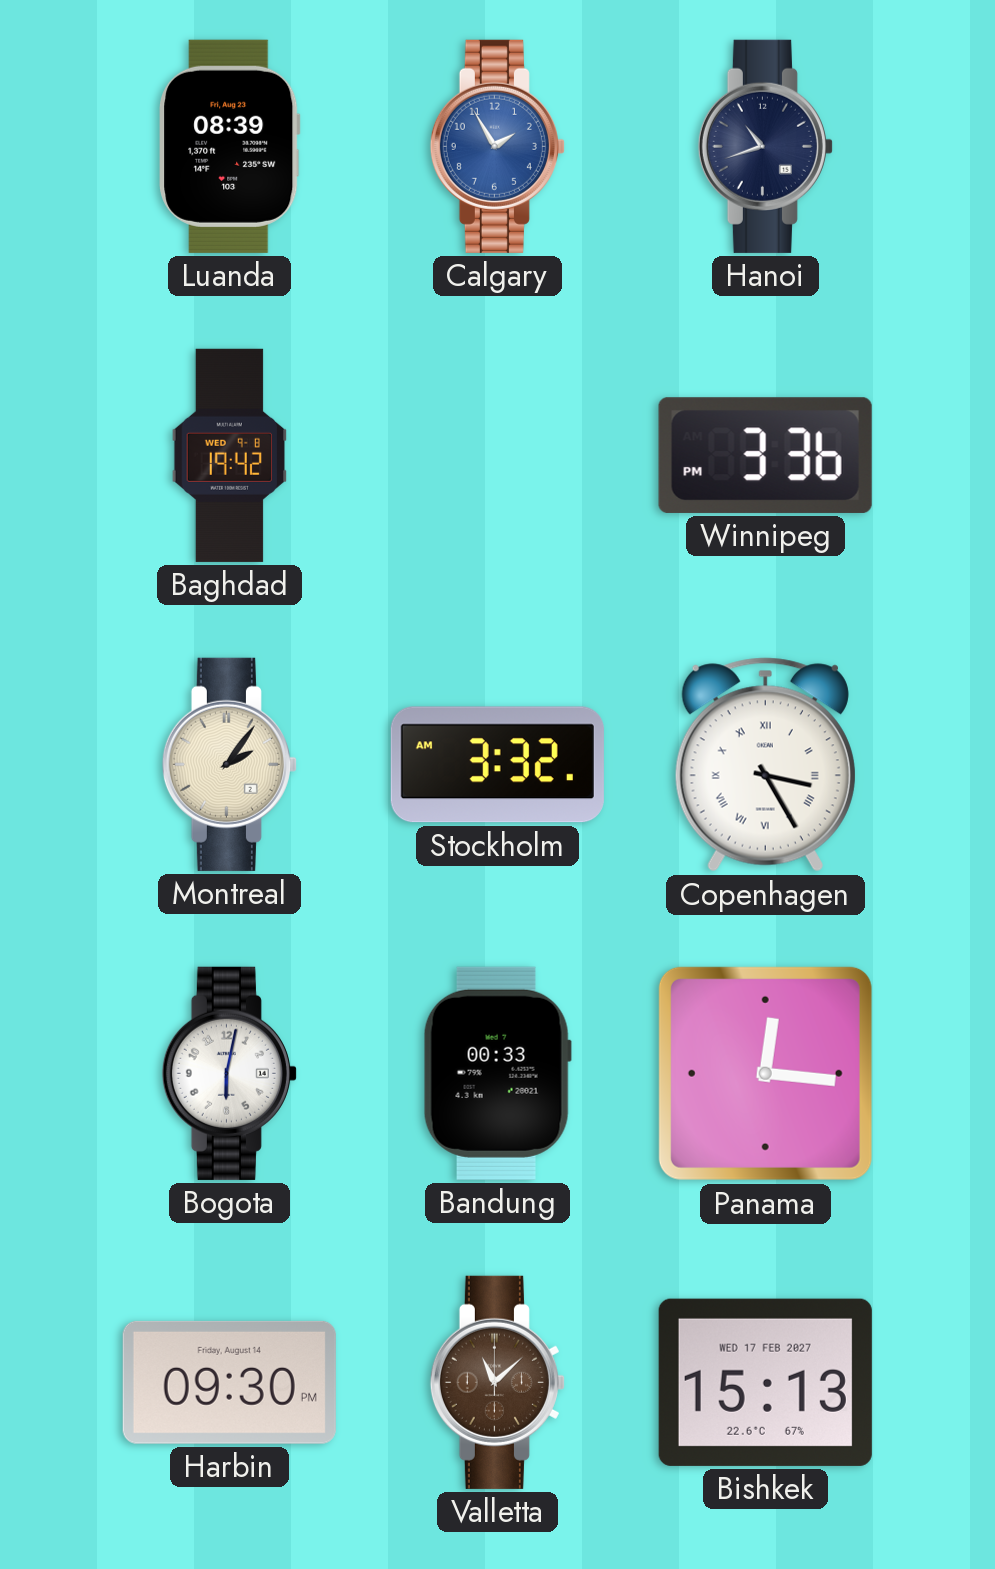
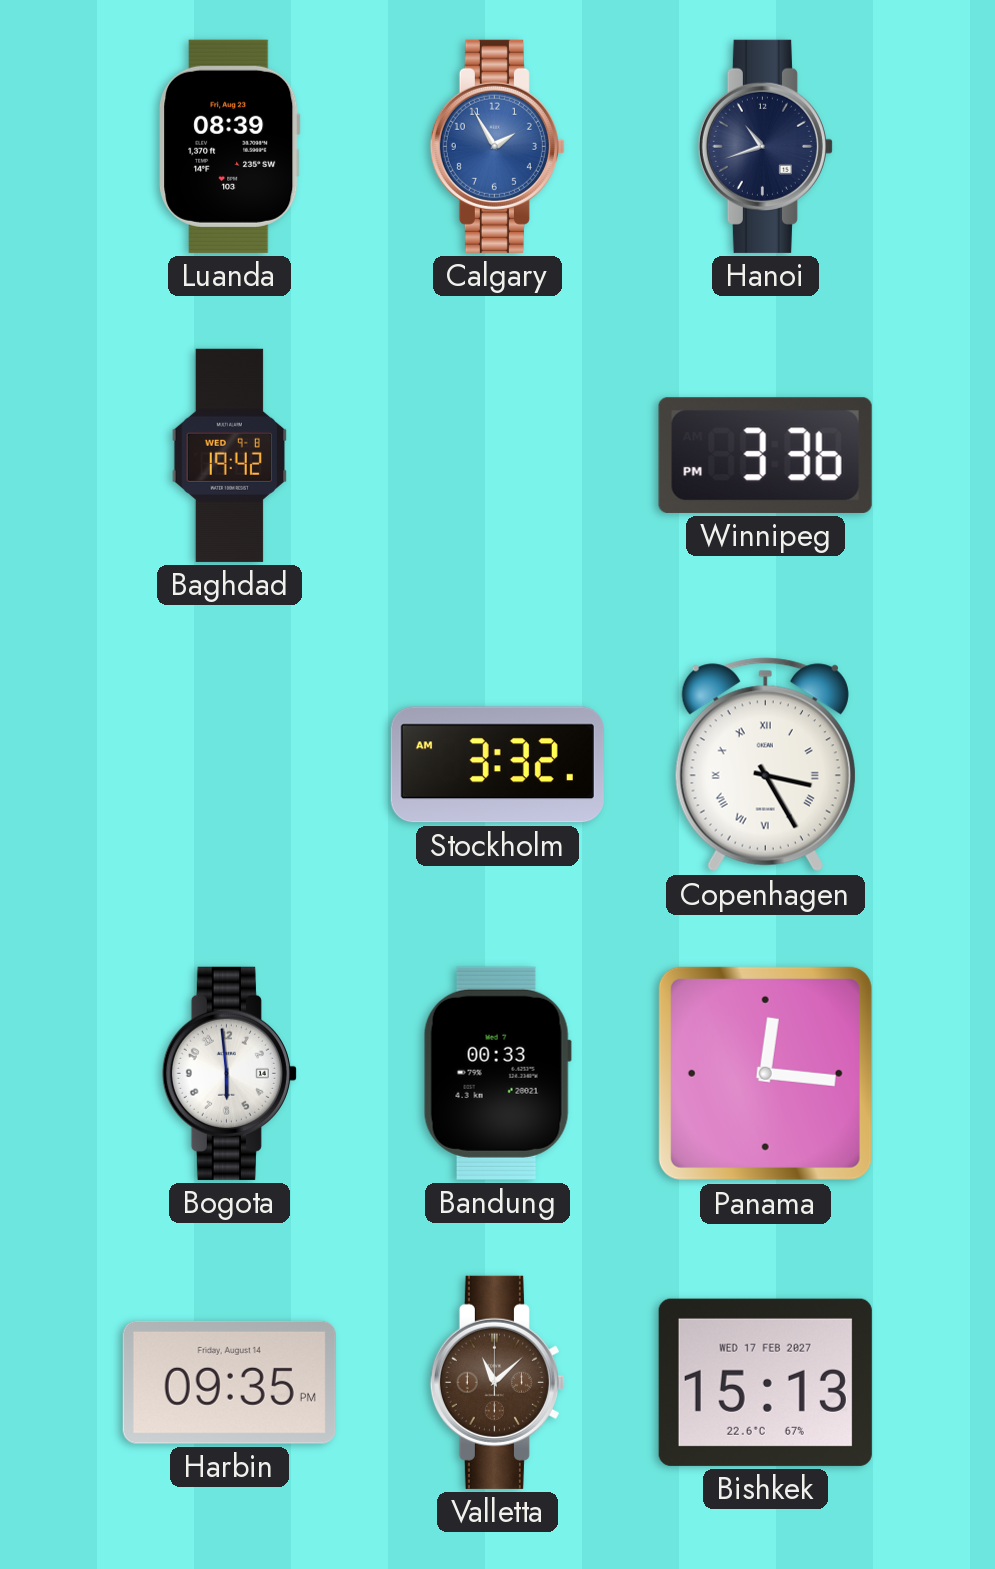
Montreal: 2:06 -> none
Bogota: 6:02 -> 5:59
Harbin: 09:30 -> 09:35
